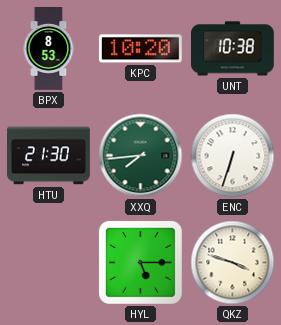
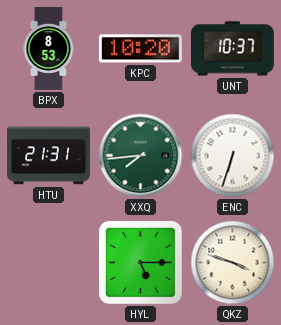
UNT: 10:38 -> 10:37
HTU: 21:30 -> 21:31
